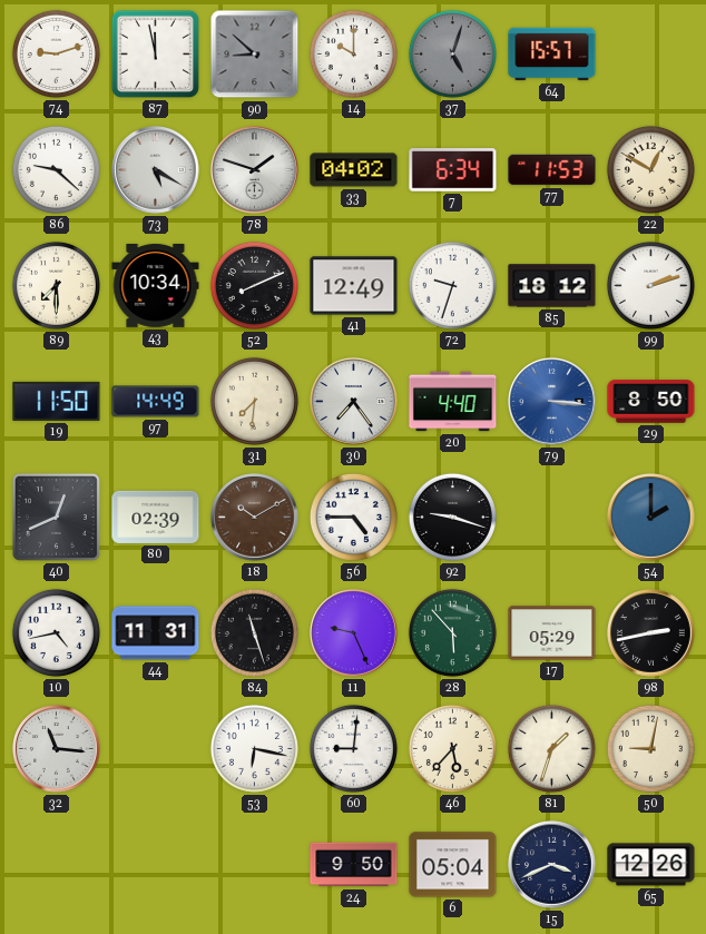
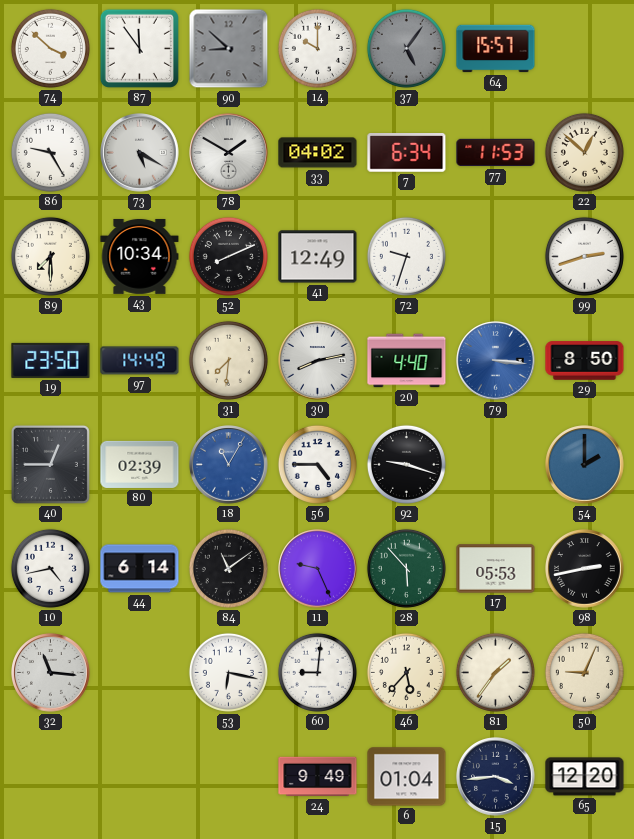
74: 9:12 -> 3:52
87: 11:58 -> 11:54
37: 5:03 -> 5:06
86: 9:22 -> 9:25
78: 1:48 -> 1:50
22: 12:50 -> 12:52
85: 18:12 -> none
99: 2:12 -> 2:42
19: 11:50 -> 23:50
30: 7:24 -> 8:13
40: 12:41 -> 12:45
18: 10:10 -> 11:05
18 dial: brown -> blue
44: 11:31 -> 6:14
84: 11:27 -> 11:09
17: 05:29 -> 05:53
81: 1:33 -> 1:36
50: 9:02 -> 9:04
24: 9:50 -> 9:49
6: 05:04 -> 01:04
15: 3:41 -> 3:44
65: 12:26 -> 12:20
